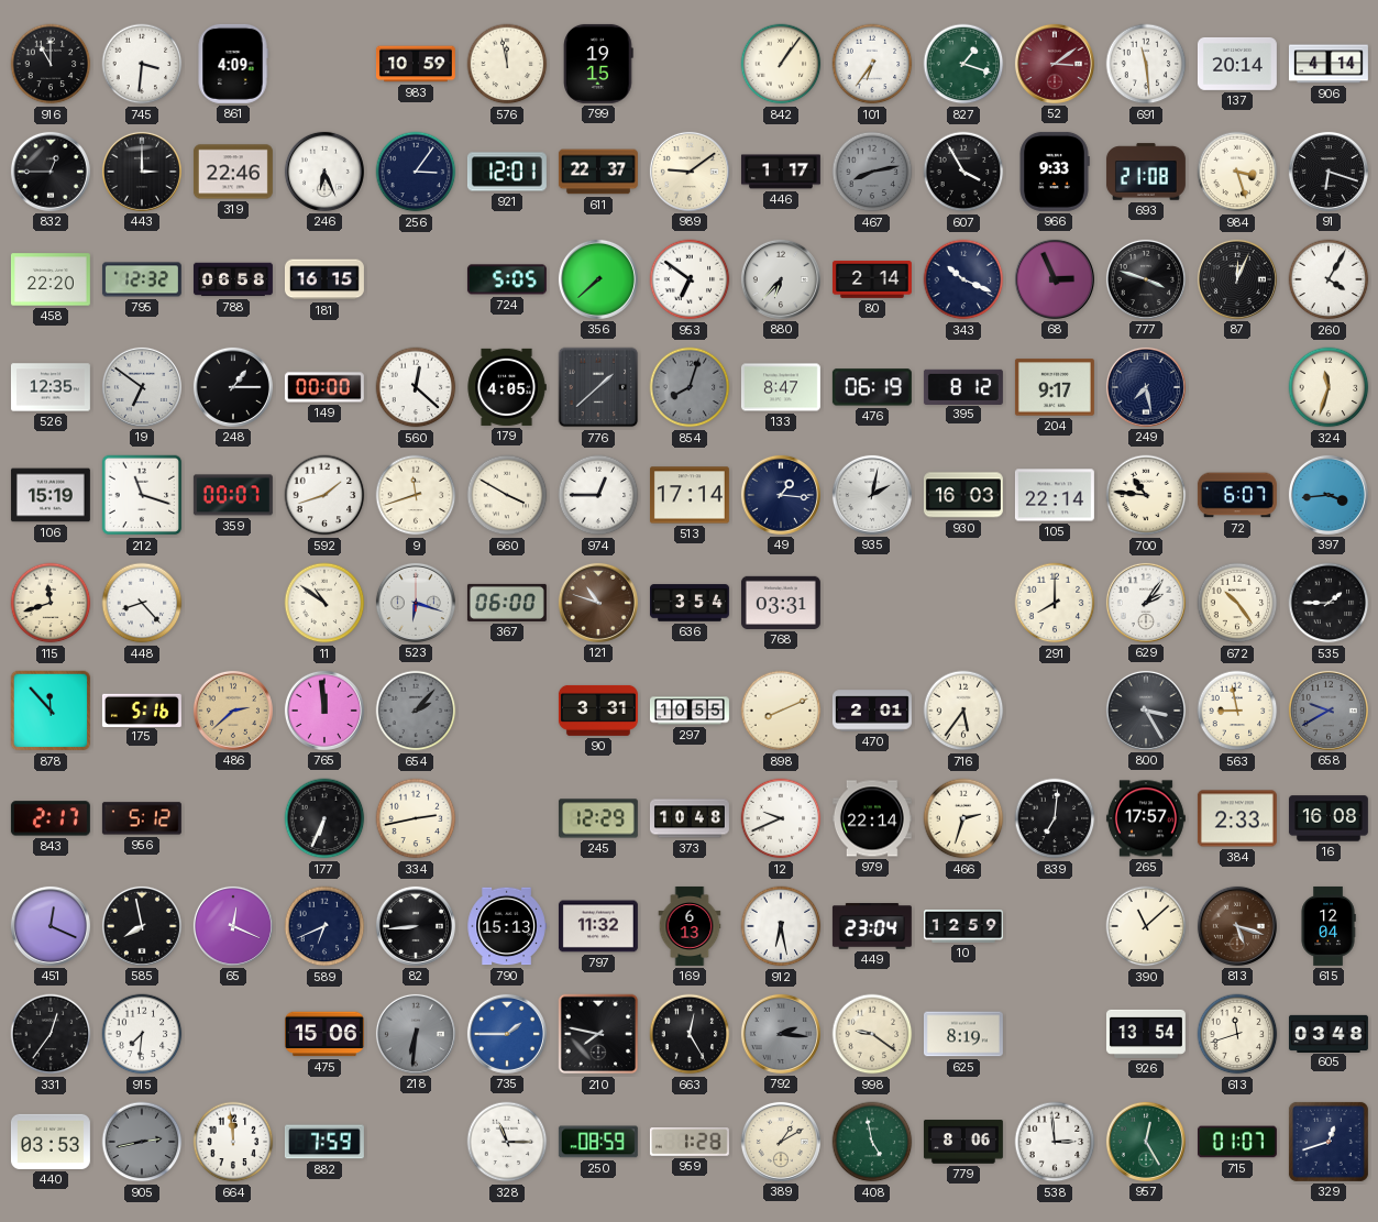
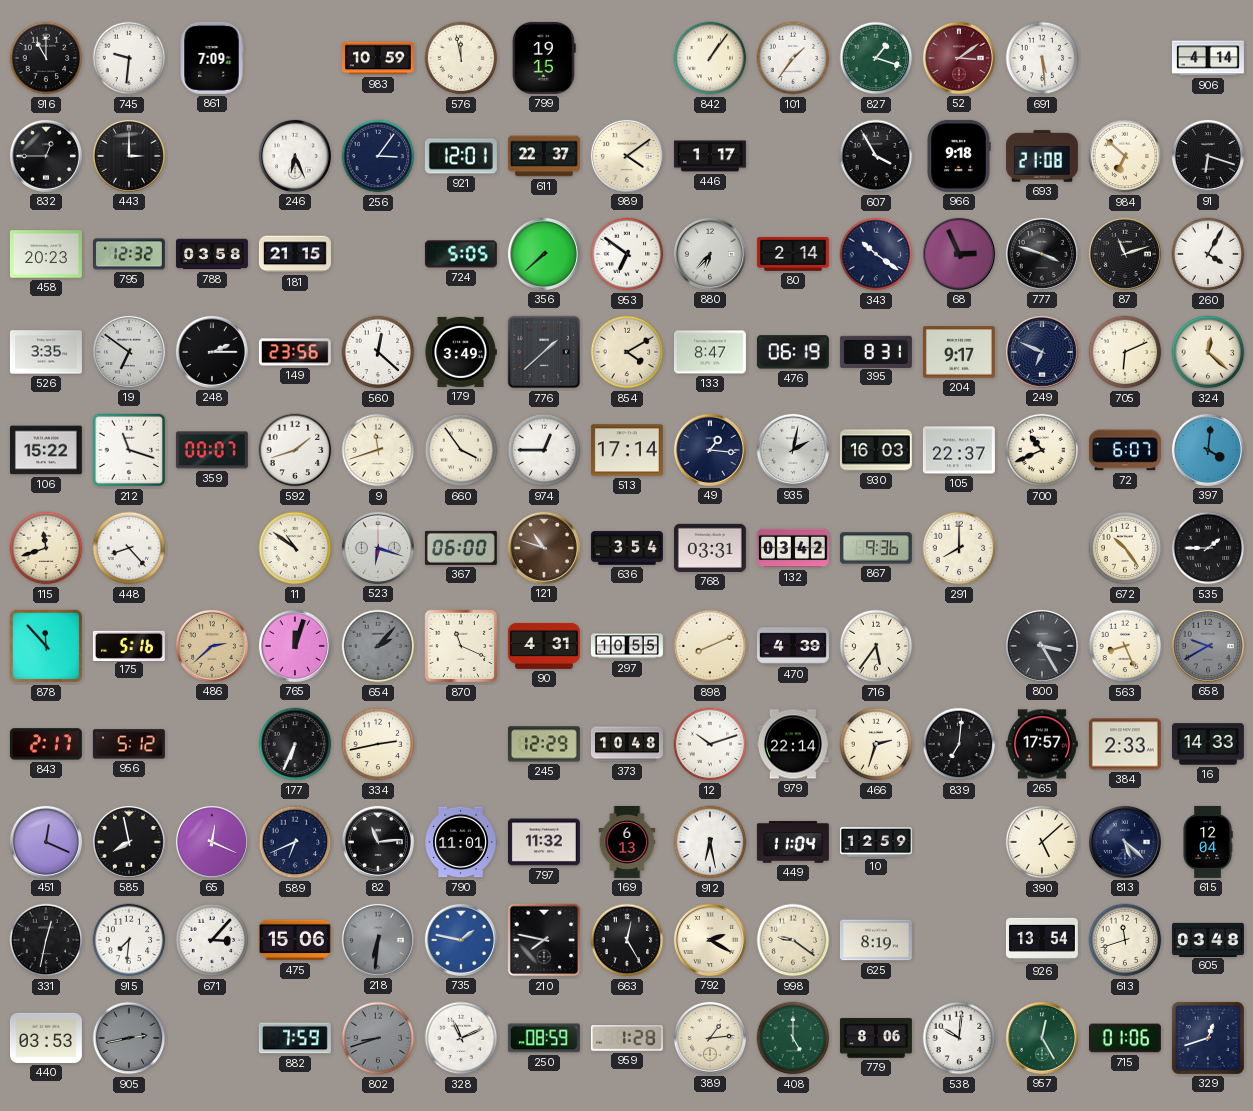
745: 3:31 -> 9:31
861: 4:09 -> 7:09
101: 6:36 -> 1:36
691: 11:29 -> 5:29
137: 20:14 -> none
319: 22:46 -> none
989: 9:09 -> 4:09
467: 8:13 -> none
966: 9:33 -> 9:18
984: 3:27 -> 6:52
458: 22:20 -> 20:23
788: 06:58 -> 03:58
181: 16:15 -> 21:15
343: 10:19 -> 10:21
87: 12:04 -> 11:12
526: 12:35 -> 3:35
248: 1:15 -> 2:15
149: 00:00 -> 23:56
179: 4:05 -> 3:49
854: 8:03 -> 4:10
854 dial: grey -> cream
395: 8:12 -> 8:31
249: 7:28 -> 6:49
705: none -> 6:11
324: 11:33 -> 12:22
106: 15:19 -> 15:22
660: 3:50 -> 3:54
105: 22:14 -> 22:37
700: 10:46 -> 10:41
397: 3:44 -> 4:01
132: none -> 03:42
867: none -> 9:36
629: 2:06 -> none
765: 11:59 -> 12:03
870: none -> 11:19
90: 3:31 -> 4:31
470: 2:01 -> 4:39
563: 8:58 -> 8:26
12: 9:41 -> 10:12
16: 16:08 -> 14:33
82: 8:44 -> 11:14
790: 15:13 -> 11:01
449: 23:04 -> 11:04
390: 11:08 -> 5:08
813: 5:18 -> 5:22
813 dial: brown -> navy
331: 12:36 -> 12:32
671: none -> 3:07
735: 1:45 -> 1:47
792: 2:16 -> 2:20
792 dial: grey -> cream
664: 11:59 -> none
802: none -> 8:42
328: 11:15 -> 11:11
389: 1:10 -> 1:14
408: 4:58 -> 5:00
538: 2:59 -> 10:01
715: 01:07 -> 01:06
